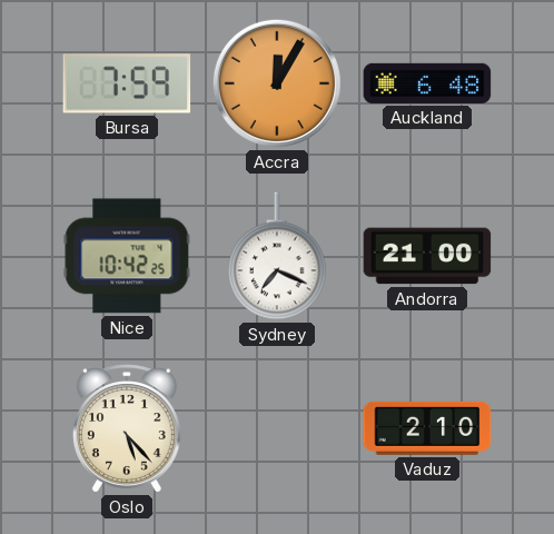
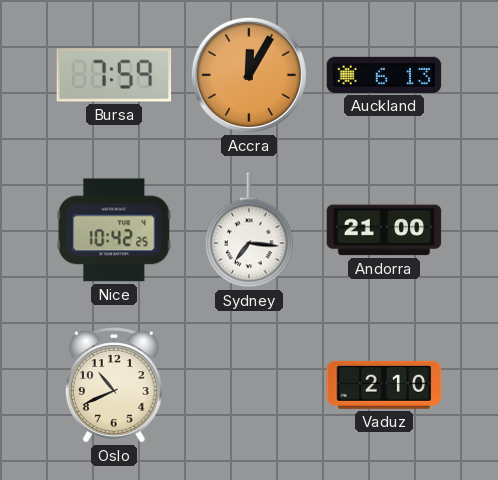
Auckland: 6:48 -> 6:13
Sydney: 7:19 -> 7:16
Oslo: 5:23 -> 10:41
